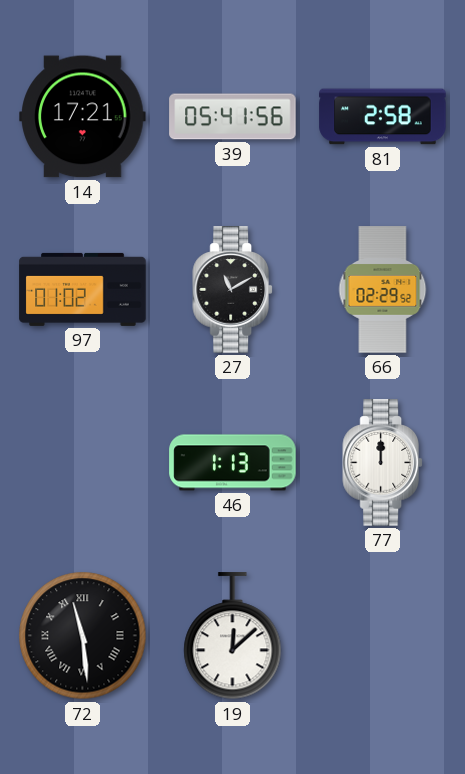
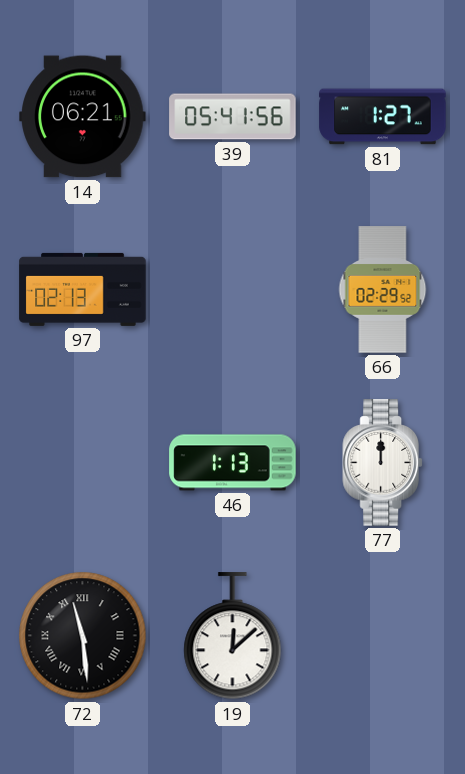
14: 17:21 -> 06:21
81: 2:58 -> 1:27
97: 01:02 -> 02:13
27: 11:10 -> none
